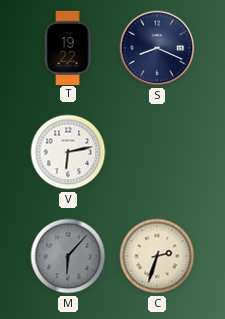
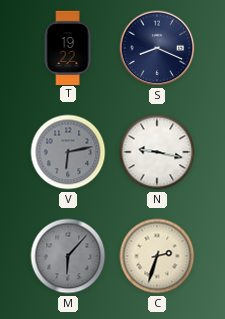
V dial: white -> grey
N: none -> 9:17
